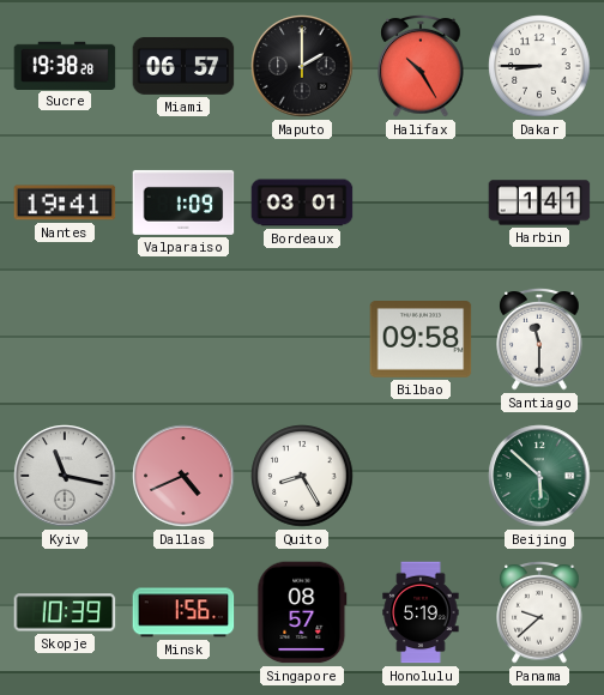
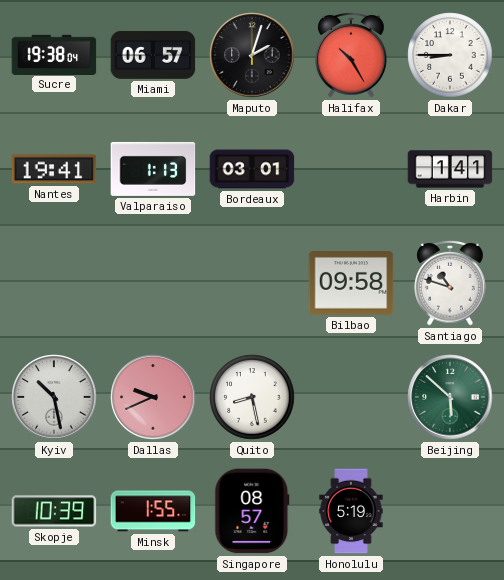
Sucre: 19:38:28 -> 19:38:04
Maputo: 2:00 -> 2:03
Valparaiso: 1:09 -> 1:13
Santiago: 11:30 -> 10:48
Kyiv: 11:17 -> 10:28
Dallas: 4:41 -> 9:41
Quito: 8:25 -> 8:28
Minsk: 1:56 -> 1:55
Panama: 9:38 -> none
